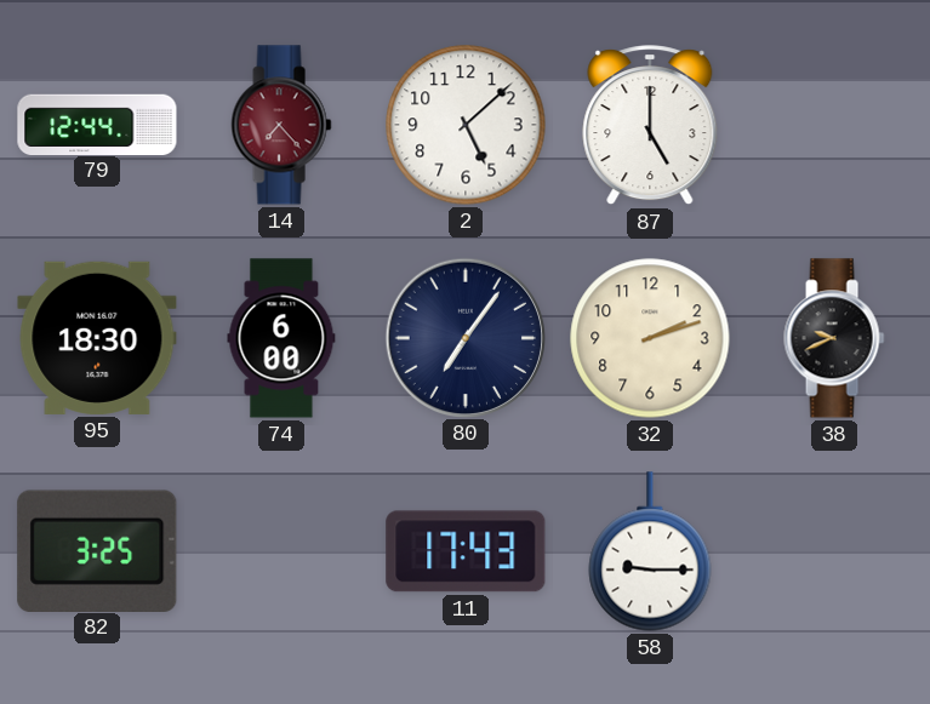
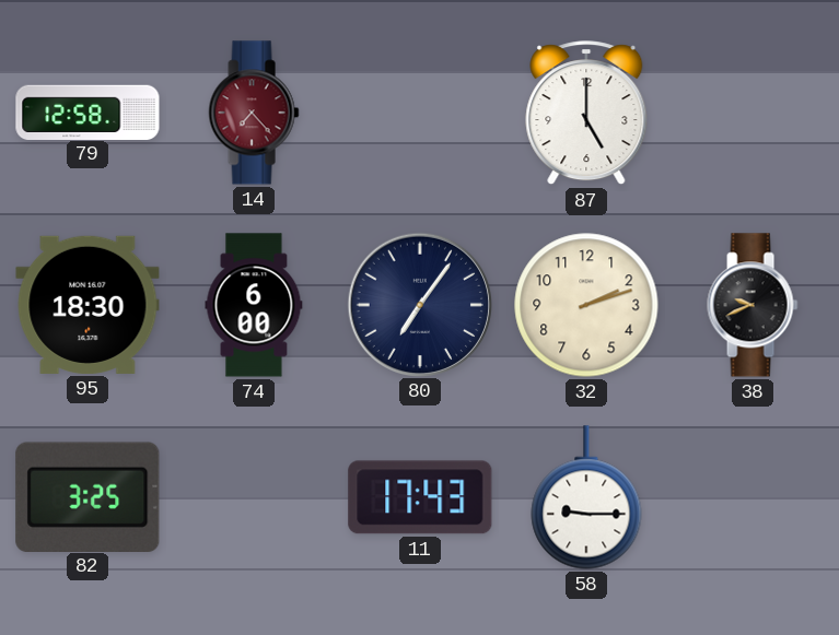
79: 12:44 -> 12:58
2: 5:08 -> none
